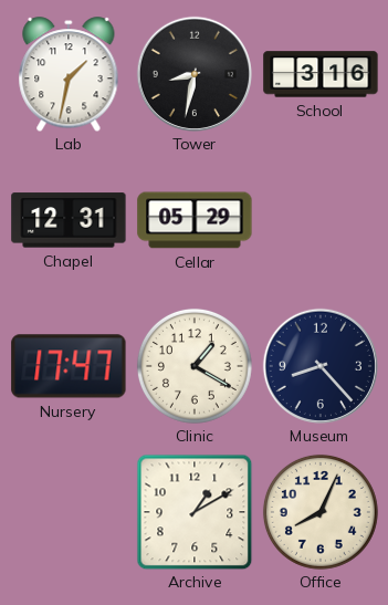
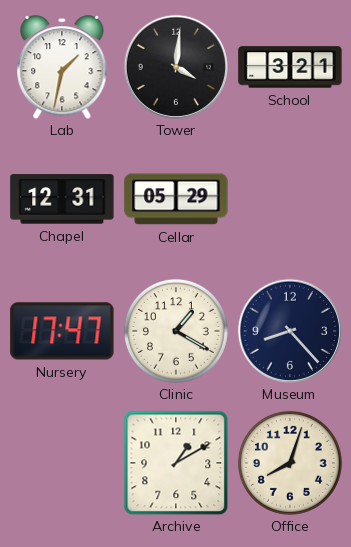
Tower: 8:32 -> 4:01
School: 3:16 -> 3:21
Office: 8:04 -> 8:03
